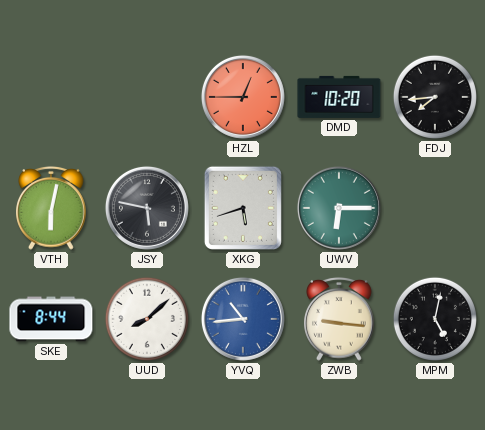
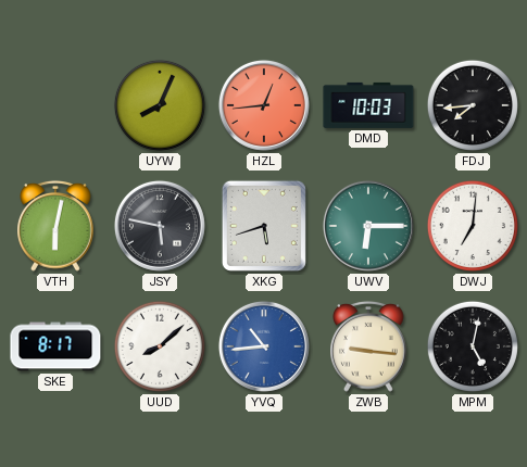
UYW: none -> 8:04
HZL: 12:45 -> 12:44
DMD: 10:20 -> 10:03
DWJ: none -> 7:01
SKE: 8:44 -> 8:17
